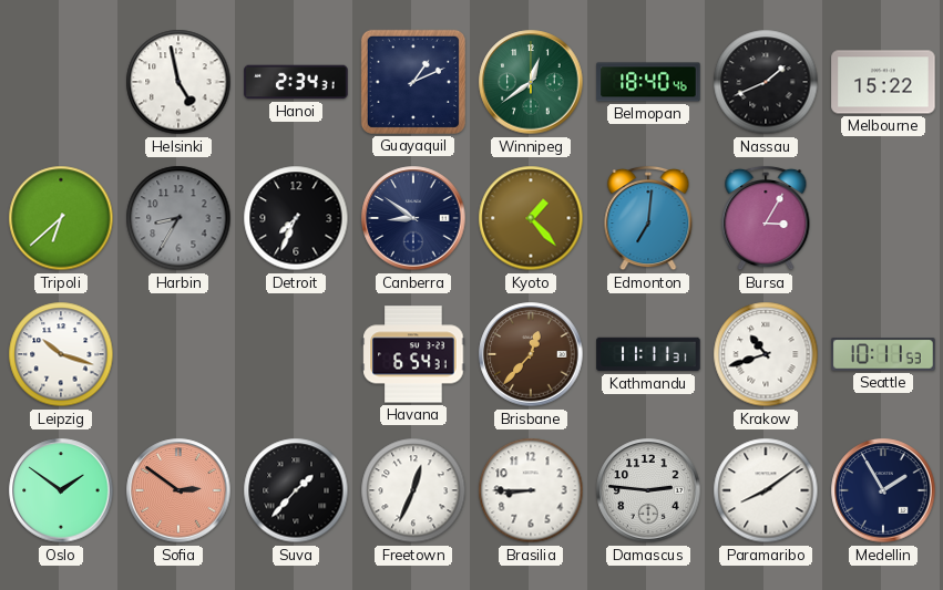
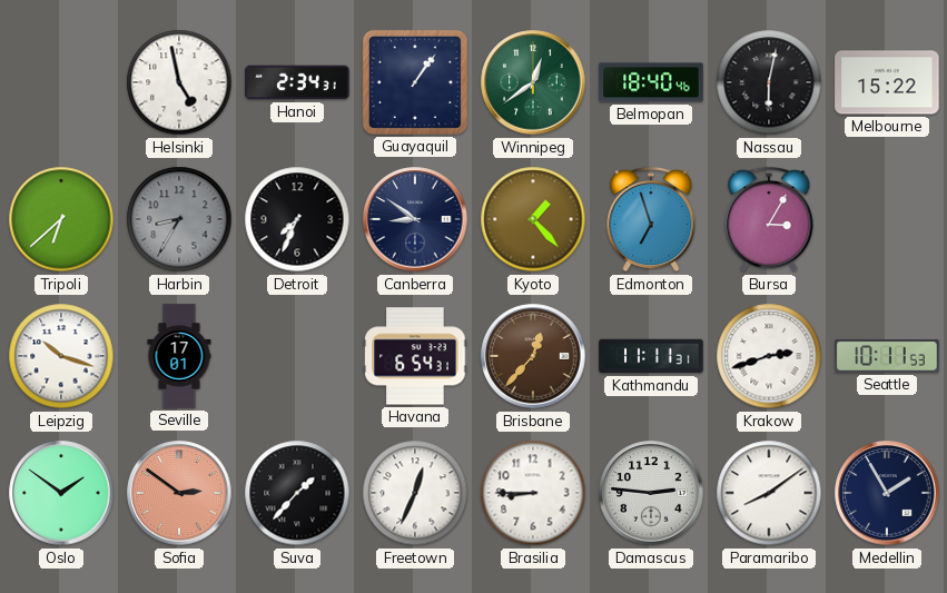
Guayaquil: 1:11 -> 1:06
Nassau: 1:41 -> 6:02
Edmonton: 7:01 -> 6:57
Seville: none -> 17:01
Krakow: 10:42 -> 2:42
